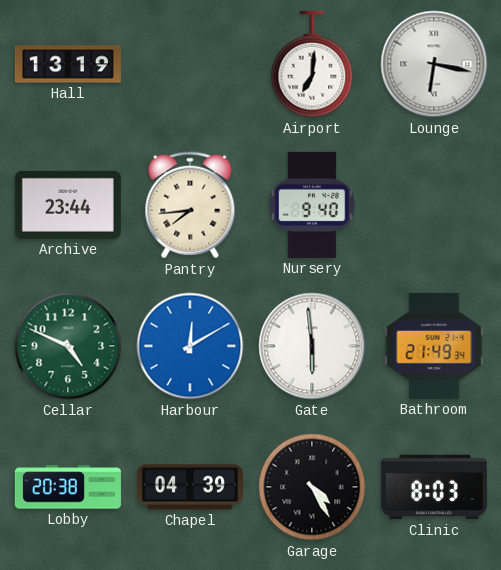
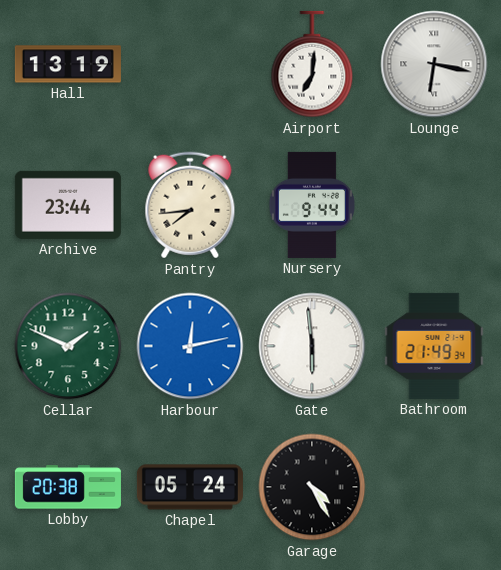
Nursery: 9:40 -> 9:44
Cellar: 4:49 -> 1:49
Harbour: 12:10 -> 12:13
Chapel: 04:39 -> 05:24
Clinic: 8:03 -> none
